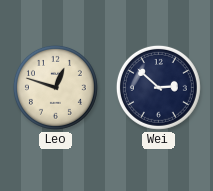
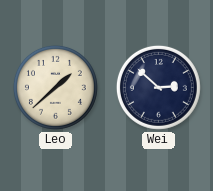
Leo: 12:48 -> 1:38
